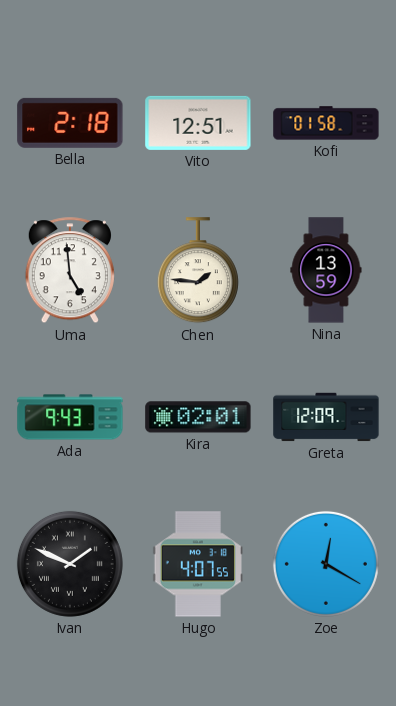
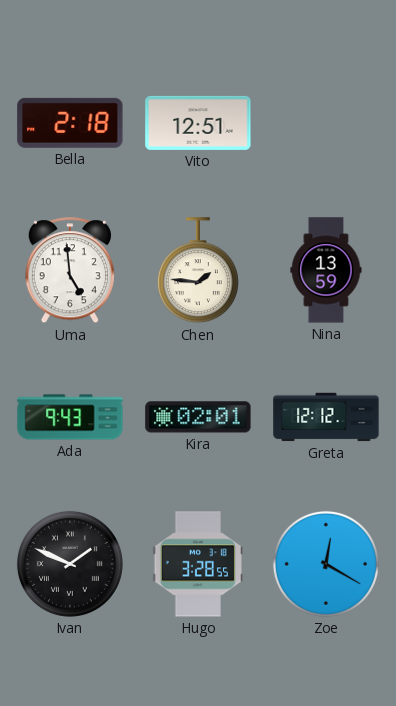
Kofi: 01:58 -> none
Greta: 12:09 -> 12:12
Hugo: 4:07 -> 3:28
